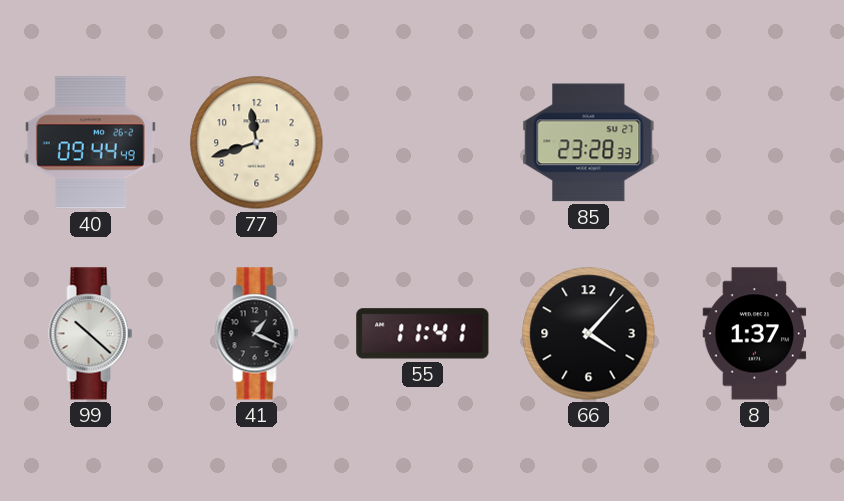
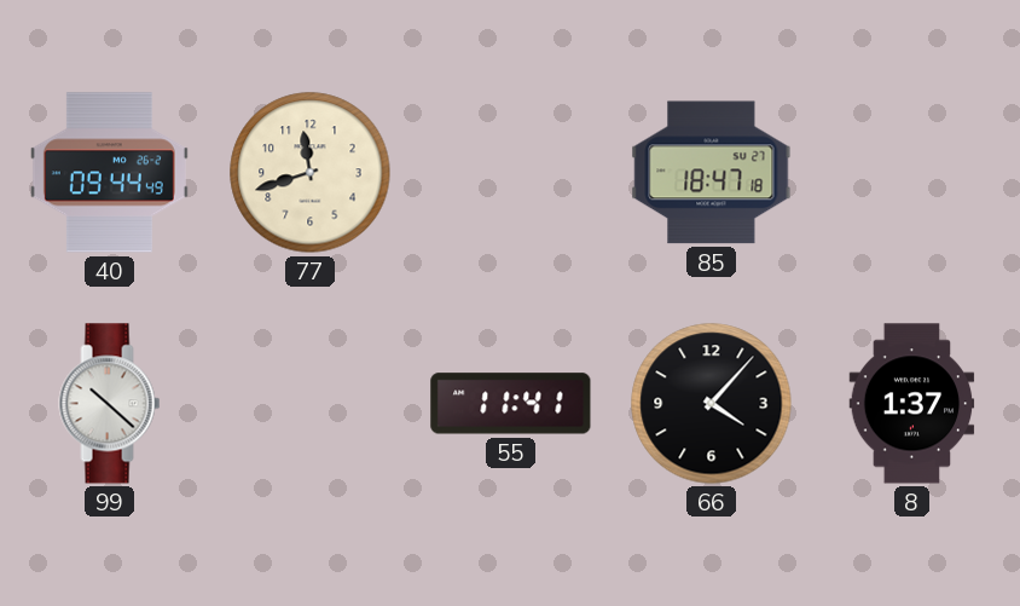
85: 23:28 -> 18:47
41: 1:19 -> none
